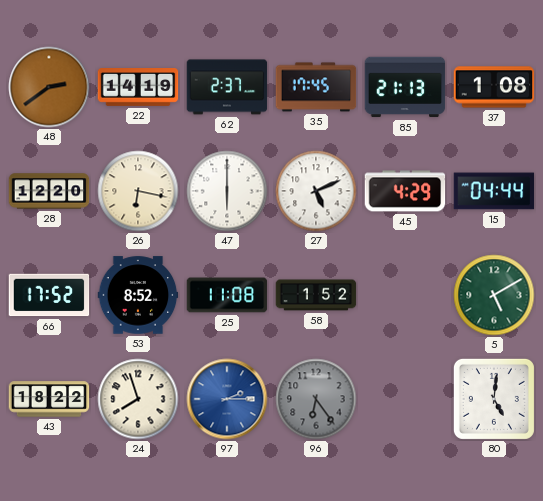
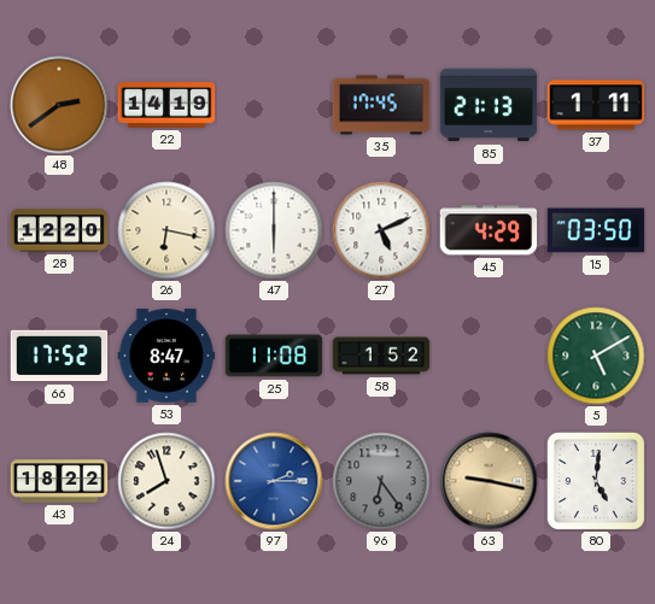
62: 2:37 -> none
37: 1:08 -> 1:11
15: 04:44 -> 03:50
53: 8:52 -> 8:47
63: none -> 9:17
